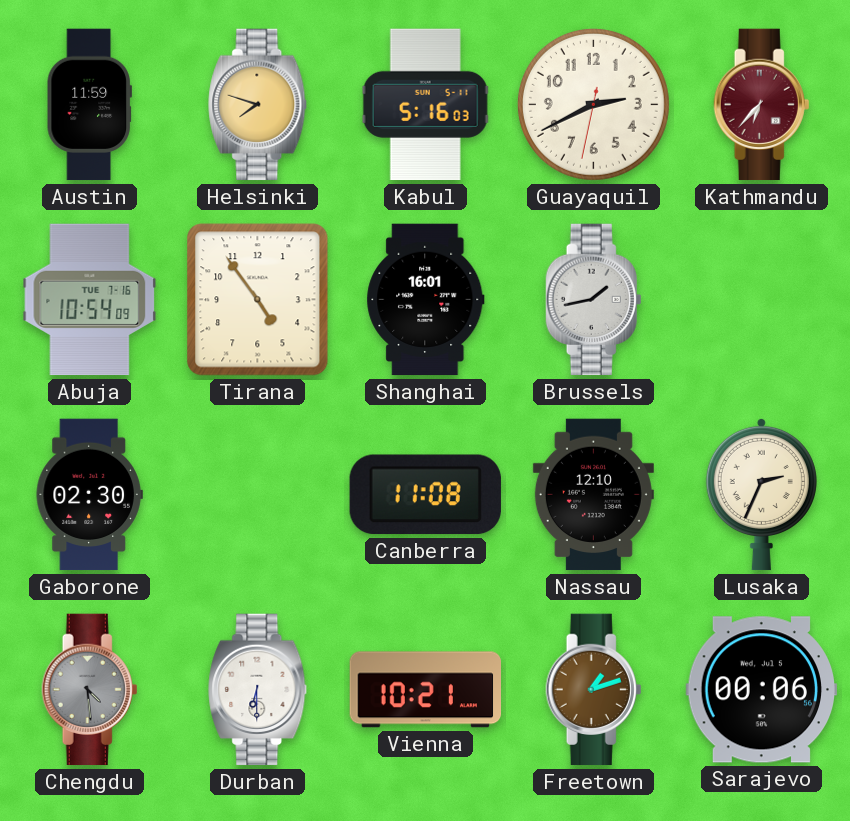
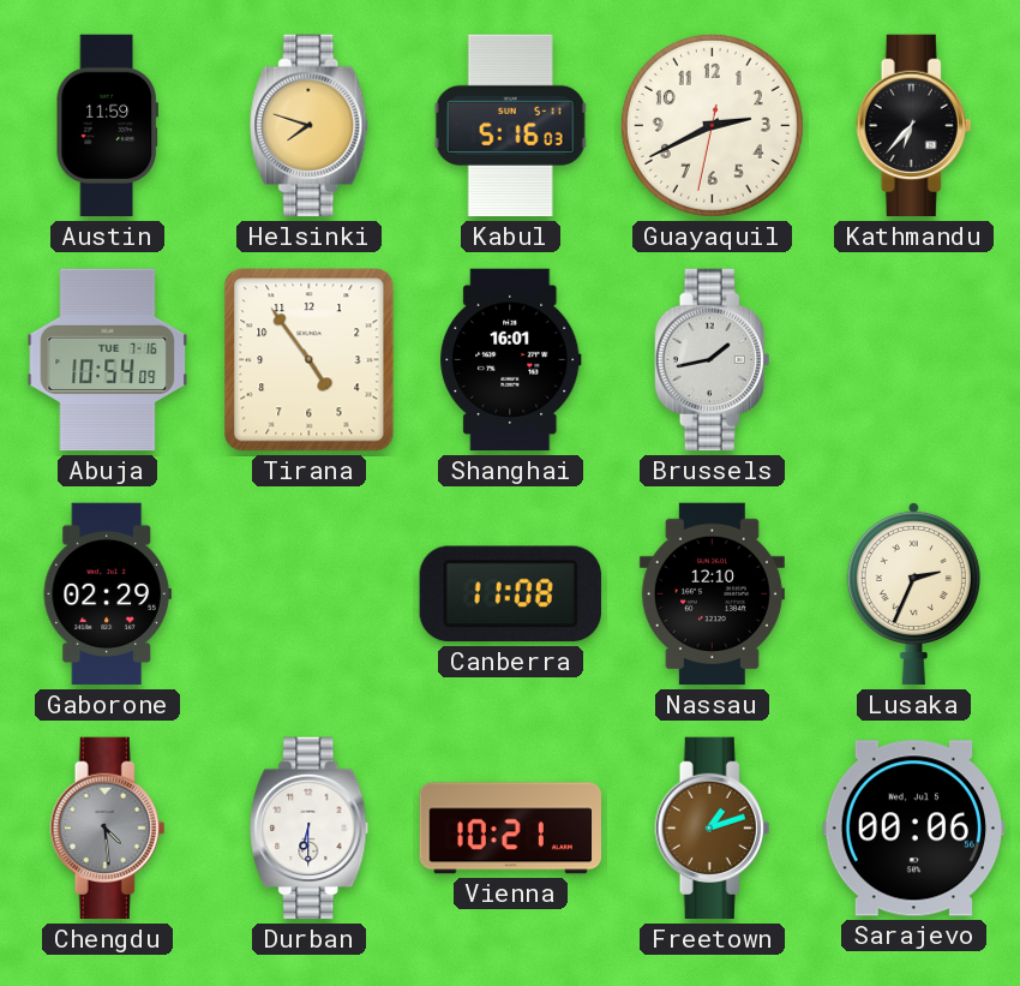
Kathmandu dial: burgundy -> black
Gaborone: 02:30 -> 02:29
